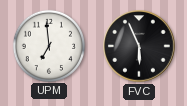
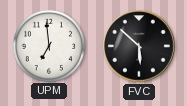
FVC: 5:56 -> 5:52
